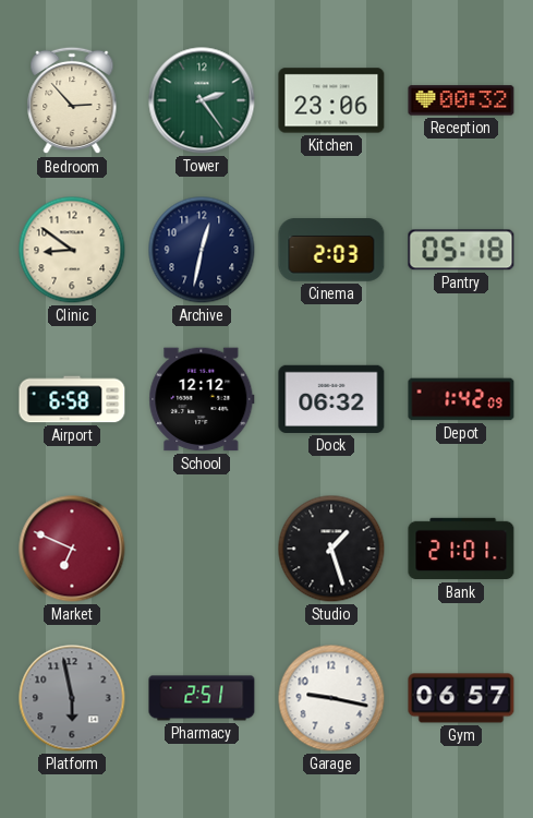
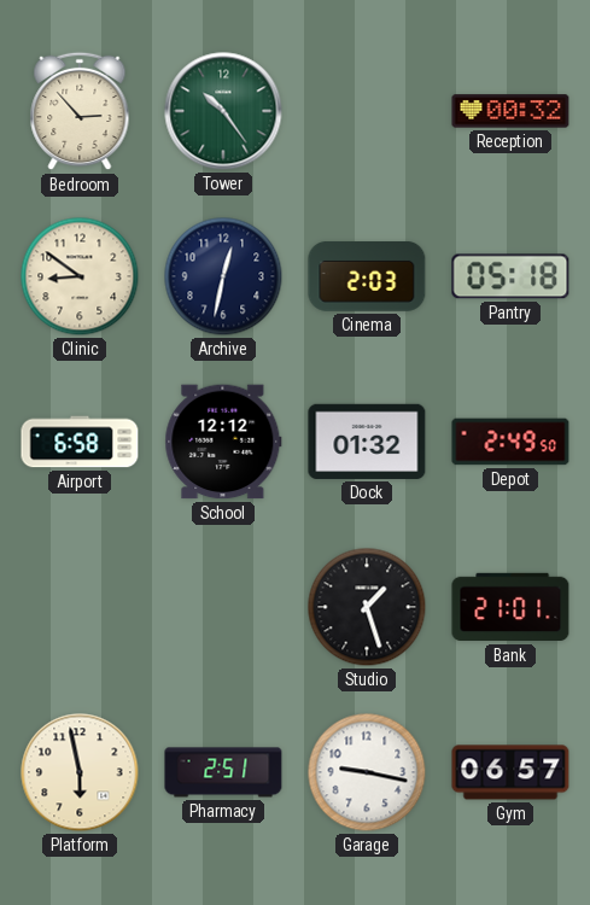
Tower: 2:24 -> 10:24
Kitchen: 23:06 -> none
Dock: 06:32 -> 01:32
Depot: 1:42 -> 2:49
Market: 6:49 -> none
Platform dial: grey -> cream
